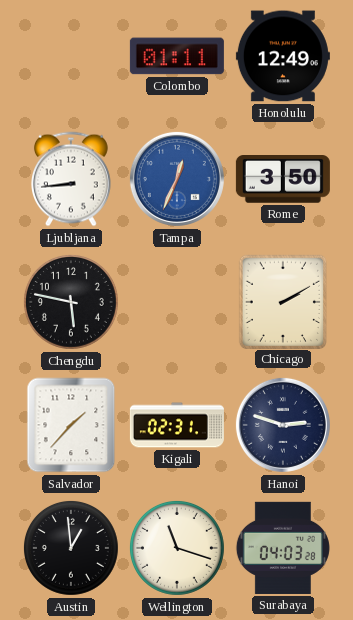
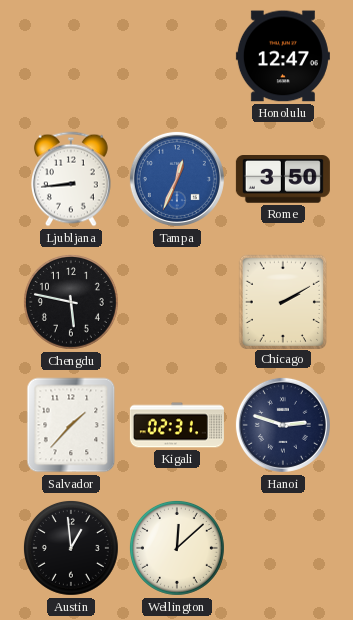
Colombo: 01:11 -> none
Honolulu: 12:49 -> 12:47
Wellington: 11:18 -> 12:08
Surabaya: 04:03 -> none
